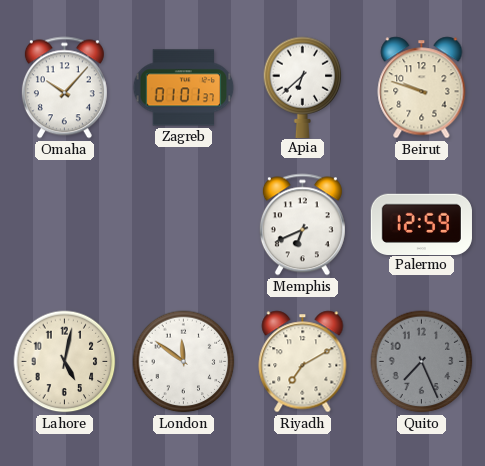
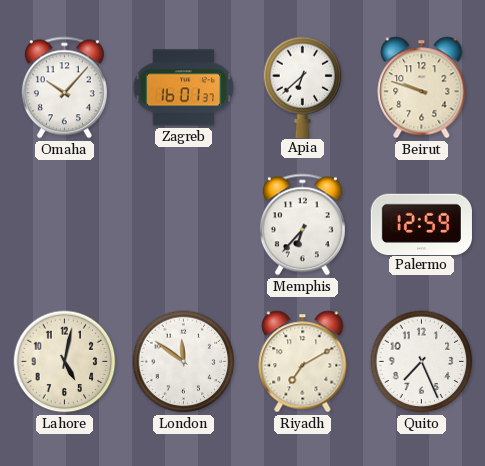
Zagreb: 01:01 -> 16:01
Memphis: 6:41 -> 6:37
Quito dial: grey -> white
